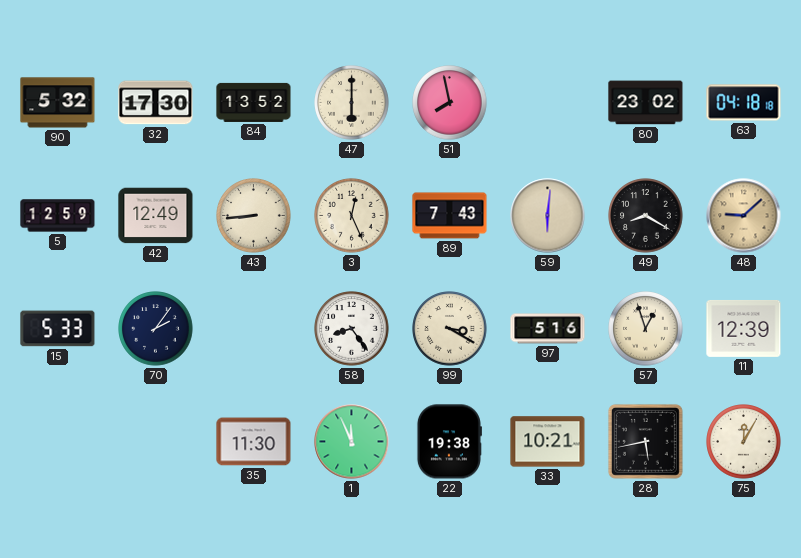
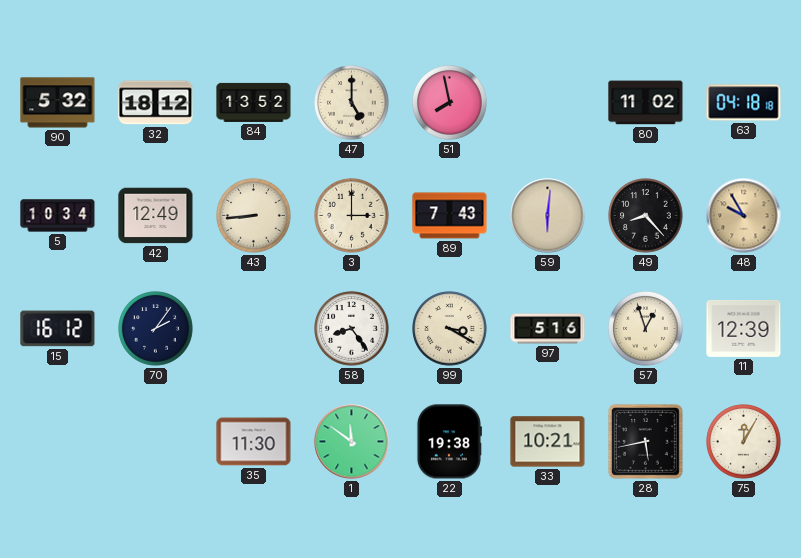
32: 17:30 -> 18:12
47: 6:00 -> 5:00
80: 23:02 -> 11:02
5: 12:59 -> 10:34
3: 12:26 -> 3:00
49: 8:20 -> 8:23
48: 9:08 -> 9:55
15: 5:33 -> 16:12
1: 11:56 -> 11:51
